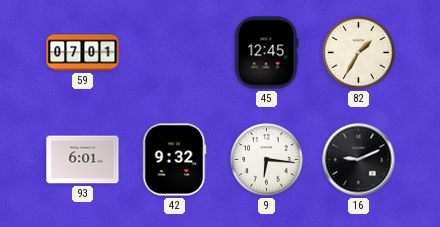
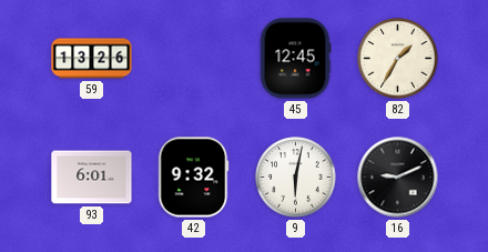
59: 07:01 -> 13:26
9: 6:16 -> 6:02
